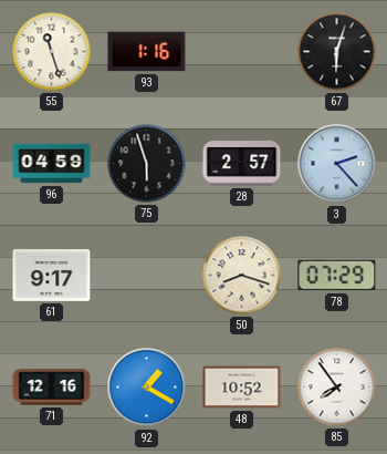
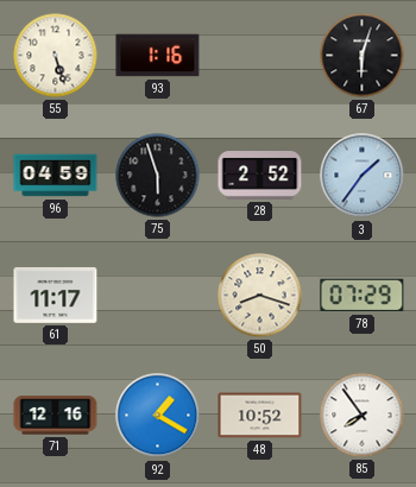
55: 11:27 -> 5:27
28: 2:57 -> 2:52
3: 2:23 -> 1:36
61: 9:17 -> 11:17
